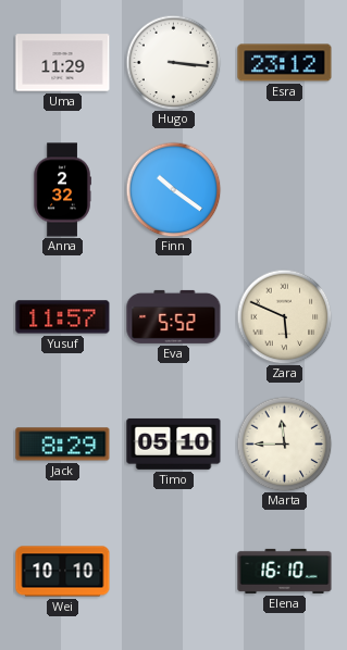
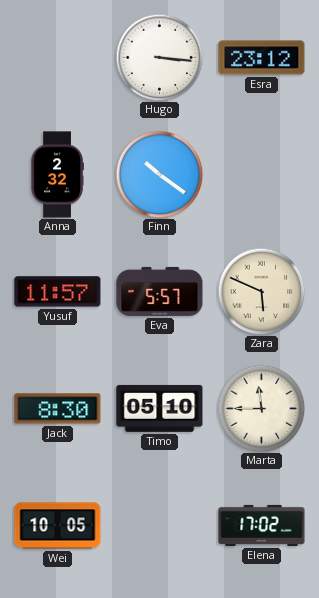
Uma: 11:29 -> none
Eva: 5:52 -> 5:57
Jack: 8:29 -> 8:30
Wei: 10:10 -> 10:05
Elena: 16:10 -> 17:02
